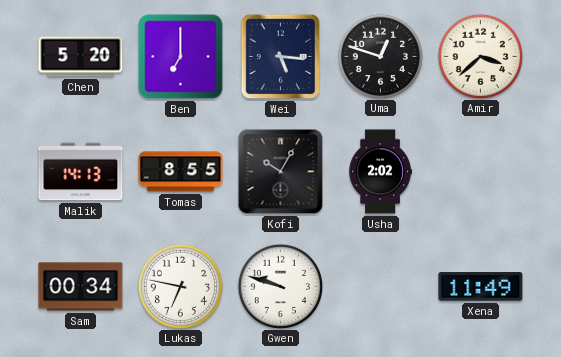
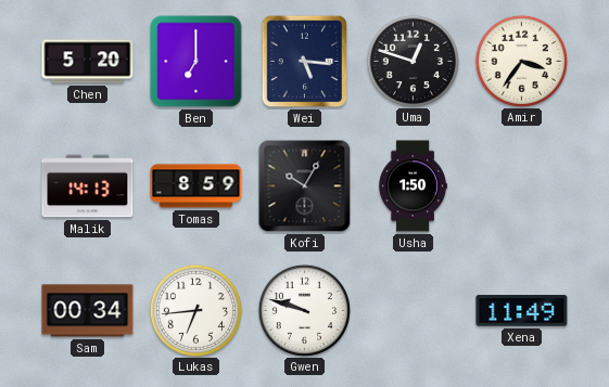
Amir: 3:38 -> 3:36
Tomas: 8:55 -> 8:59
Usha: 2:02 -> 1:50
Lukas: 6:47 -> 6:44
